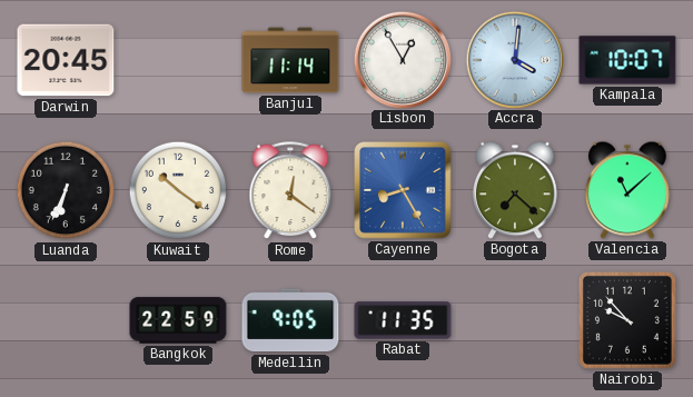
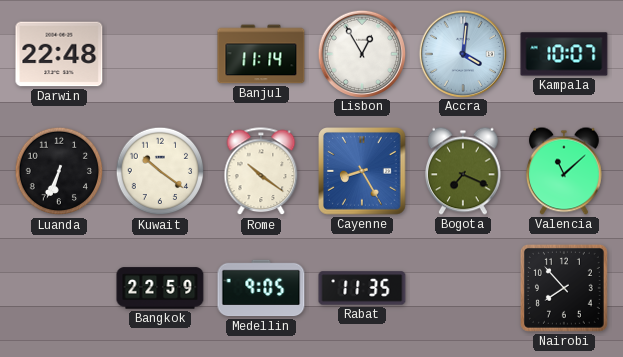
Darwin: 20:45 -> 22:48
Rome: 12:21 -> 10:21
Bogota: 7:22 -> 7:19
Nairobi: 9:53 -> 7:53
